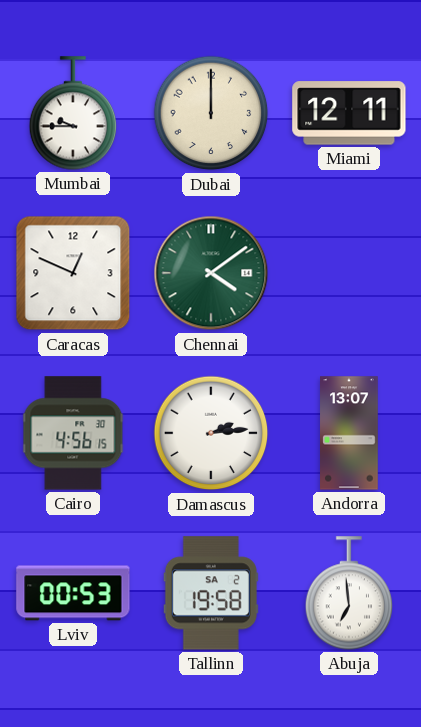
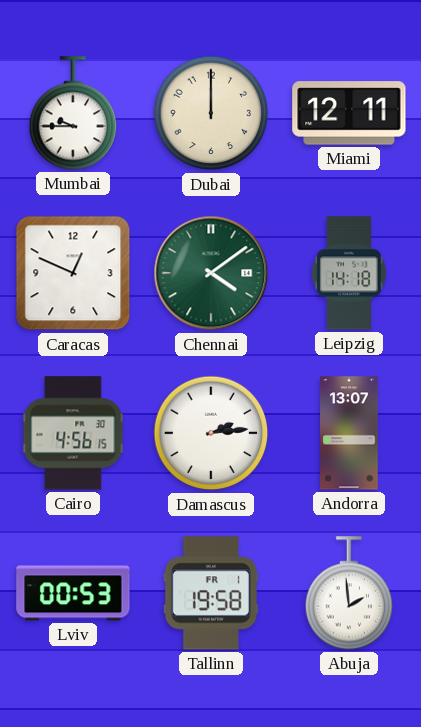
Leipzig: none -> 14:18
Tallinn date: SA 2 -> FR 1
Abuja: 6:59 -> 1:59
